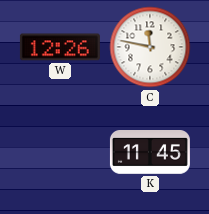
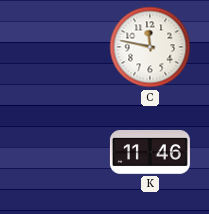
W: 12:26 -> none
K: 11:45 -> 11:46
